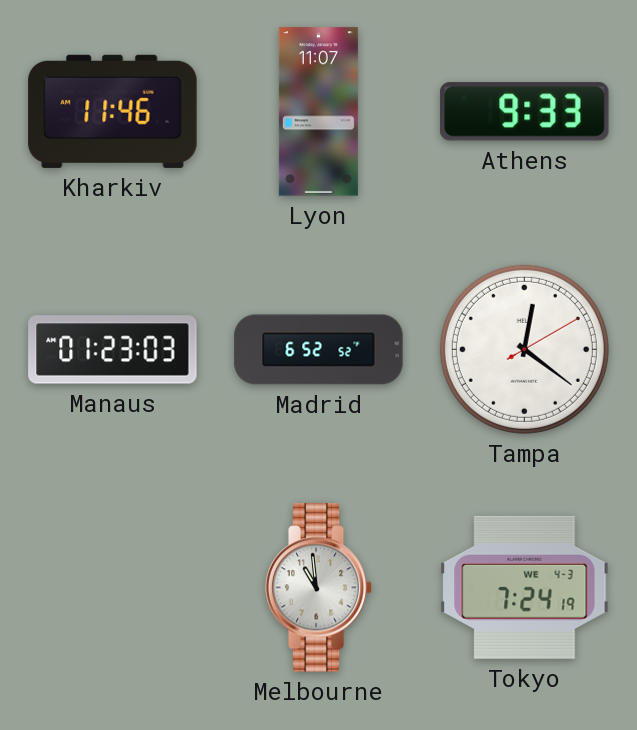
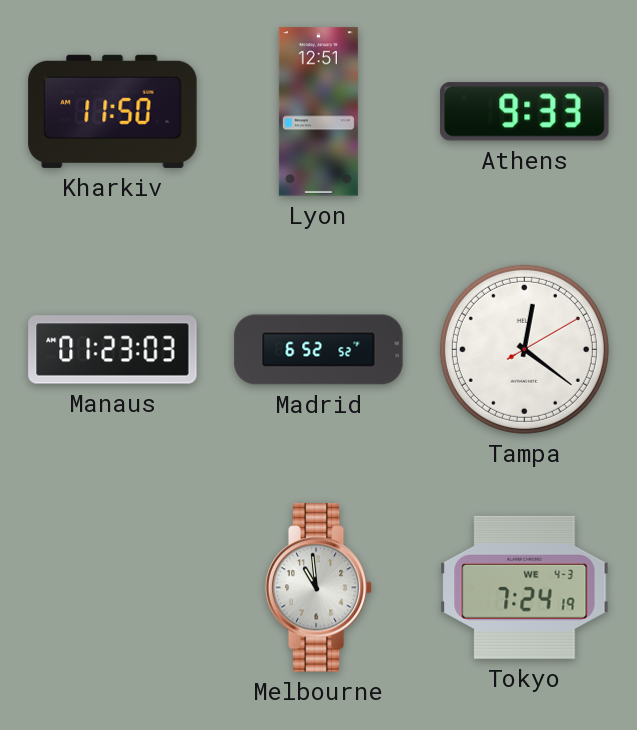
Kharkiv: 11:46 -> 11:50
Lyon: 11:07 -> 12:51
